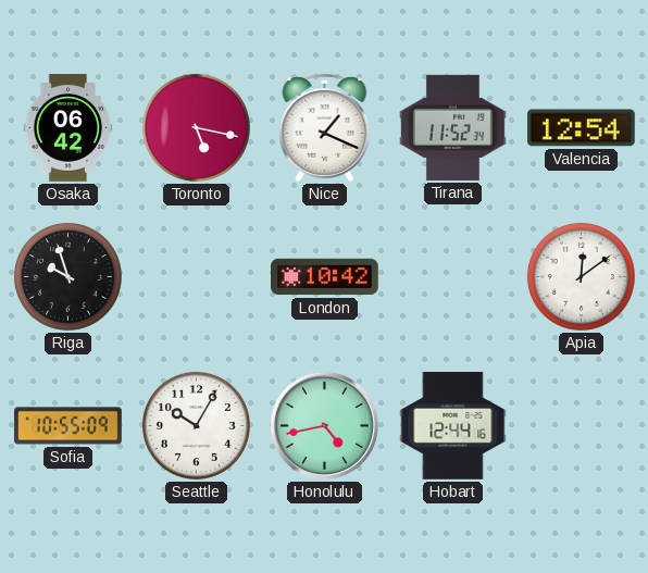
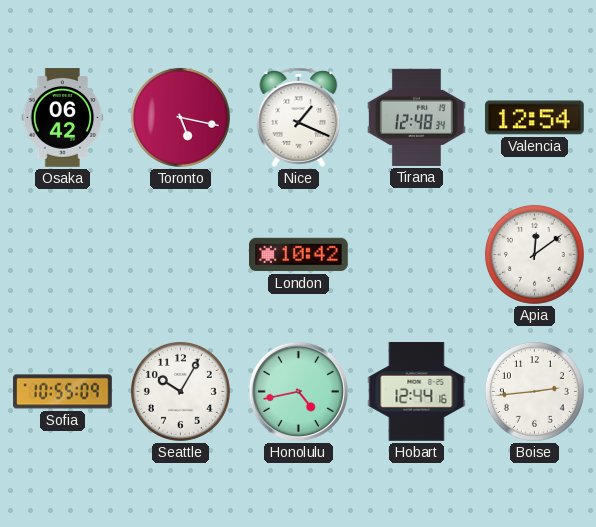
Tirana: 11:52 -> 12:48
Riga: 9:57 -> none
Boise: none -> 2:44
